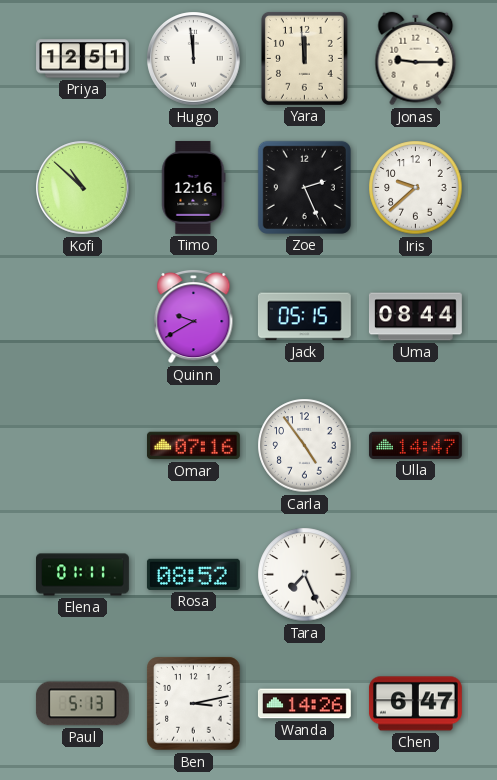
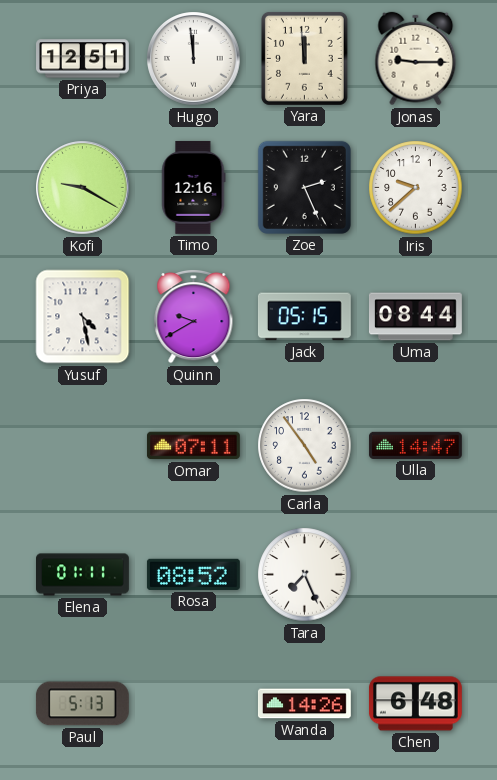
Kofi: 10:52 -> 9:20
Yusuf: none -> 4:28
Omar: 07:16 -> 07:11
Ben: 3:13 -> none
Chen: 6:47 -> 6:48
